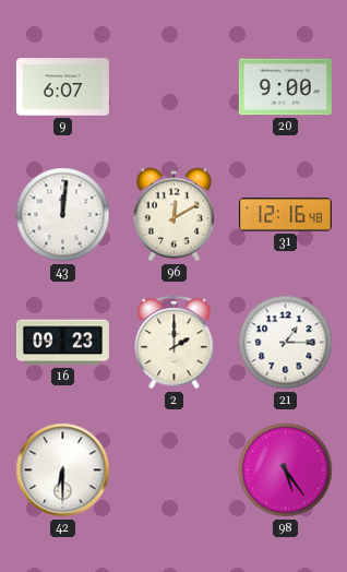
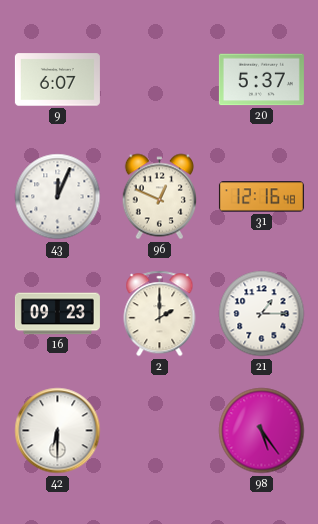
20: 9:00 -> 5:37
43: 12:01 -> 12:04
96: 12:10 -> 12:49
